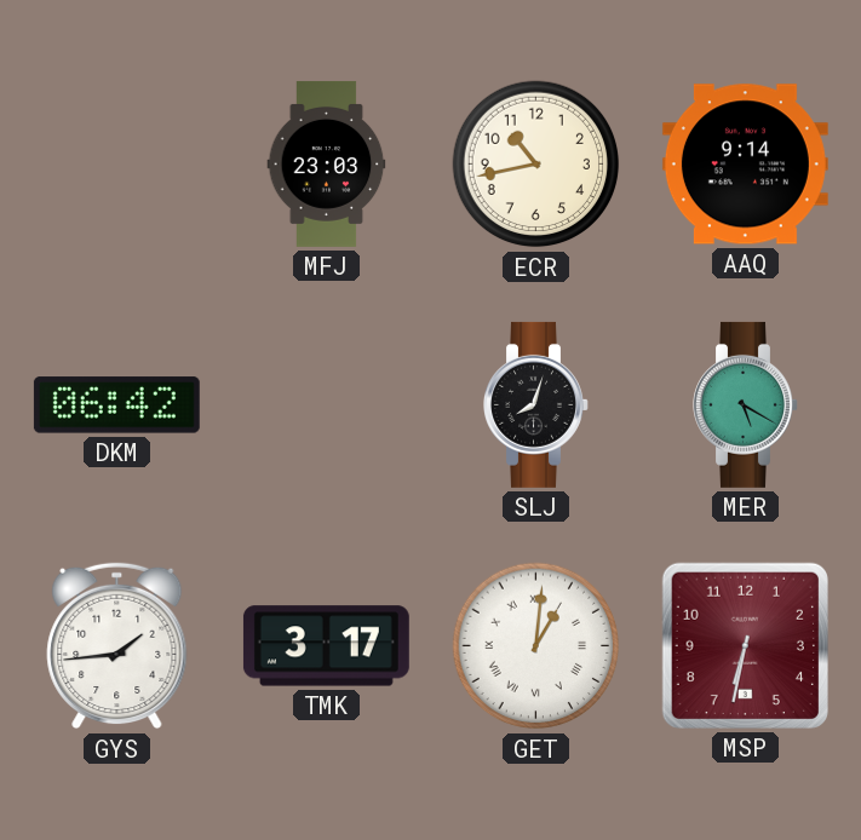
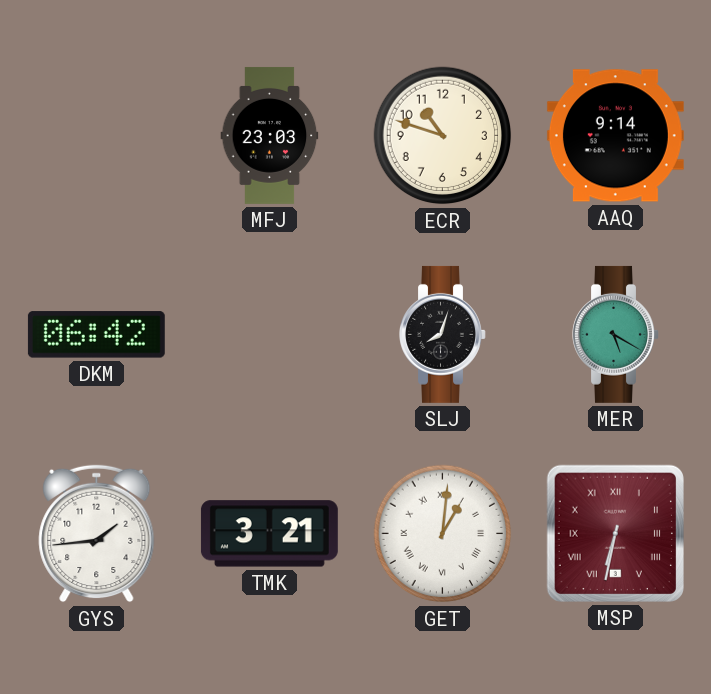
ECR: 10:43 -> 10:48
TMK: 3:17 -> 3:21
MSP numerals: Arabic -> Roman
